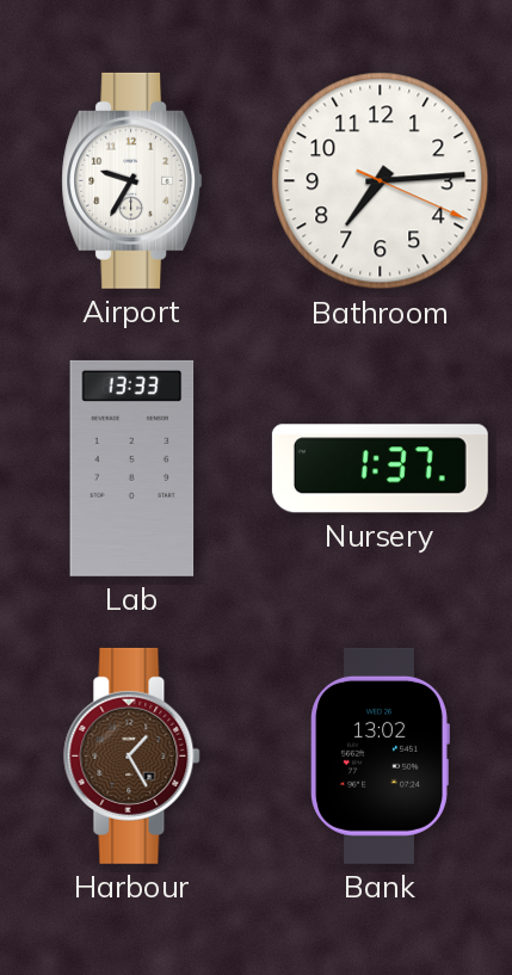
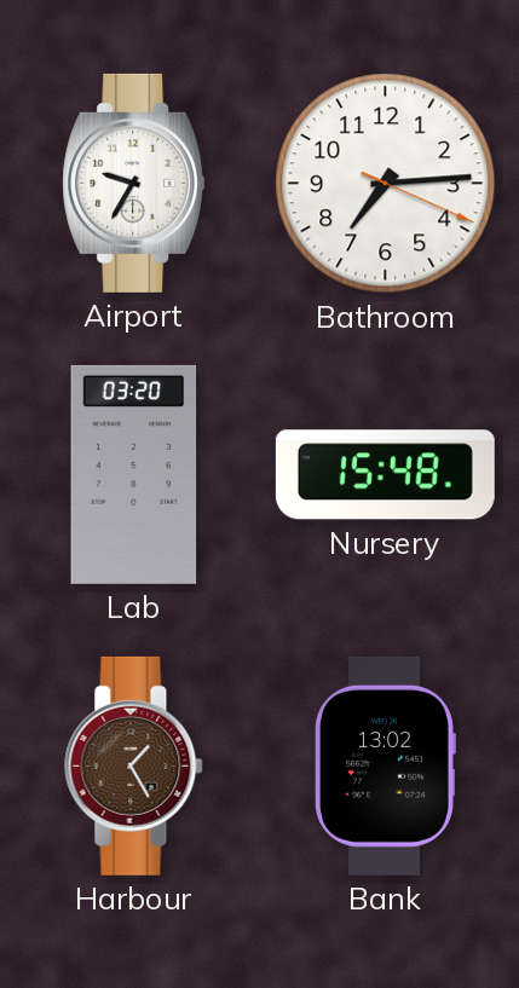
Lab: 13:33 -> 03:20
Nursery: 1:37 -> 15:48
